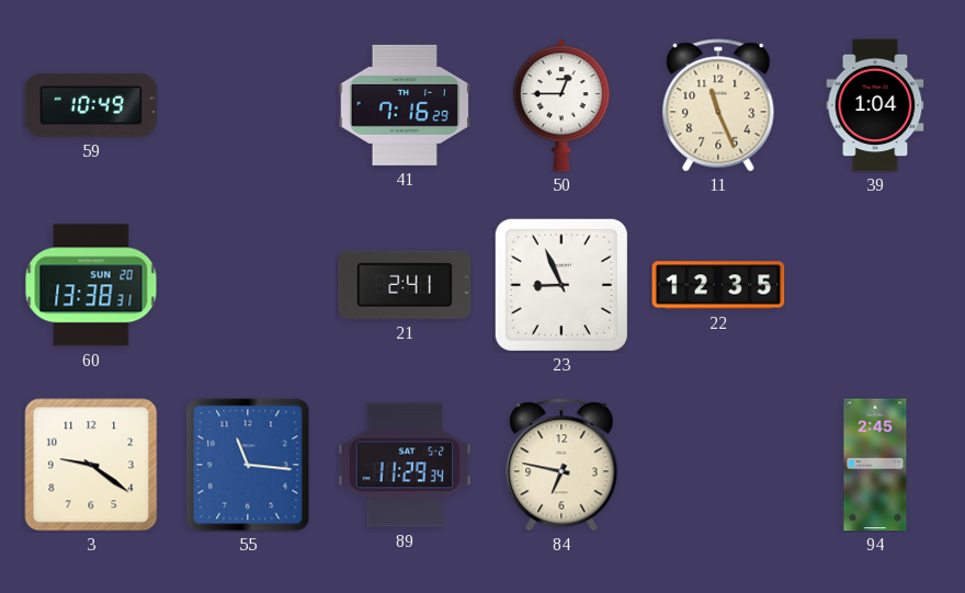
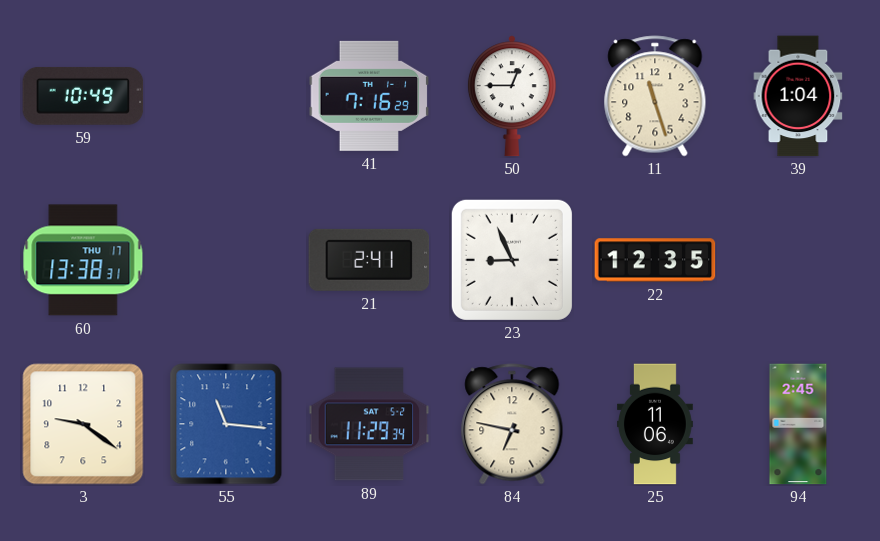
11: 11:26 -> 11:27
60 date: SUN 20 -> THU 17
25: none -> 11:06
